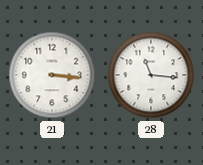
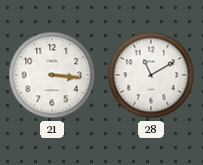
28: 11:16 -> 11:10
